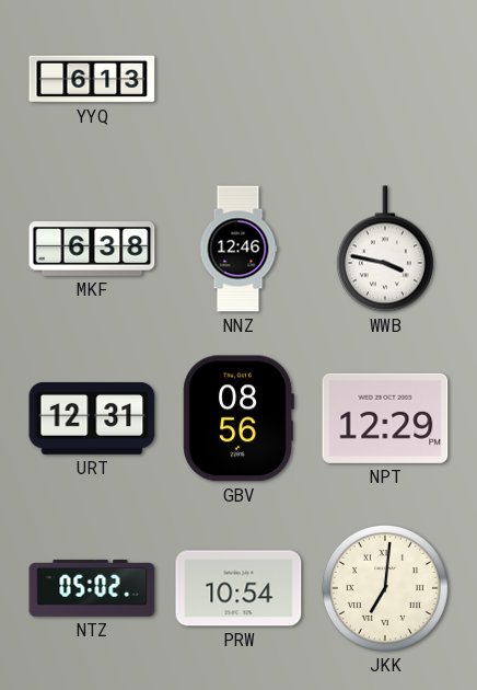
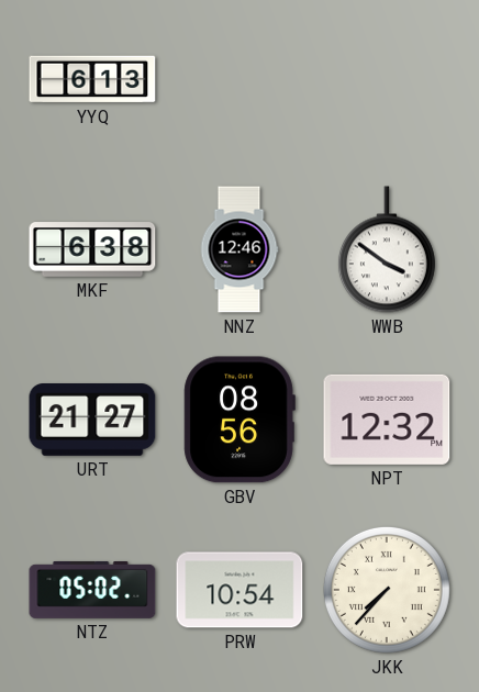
WWB: 3:47 -> 3:51
URT: 12:31 -> 21:27
NPT: 12:29 -> 12:32
JKK: 7:01 -> 7:37
